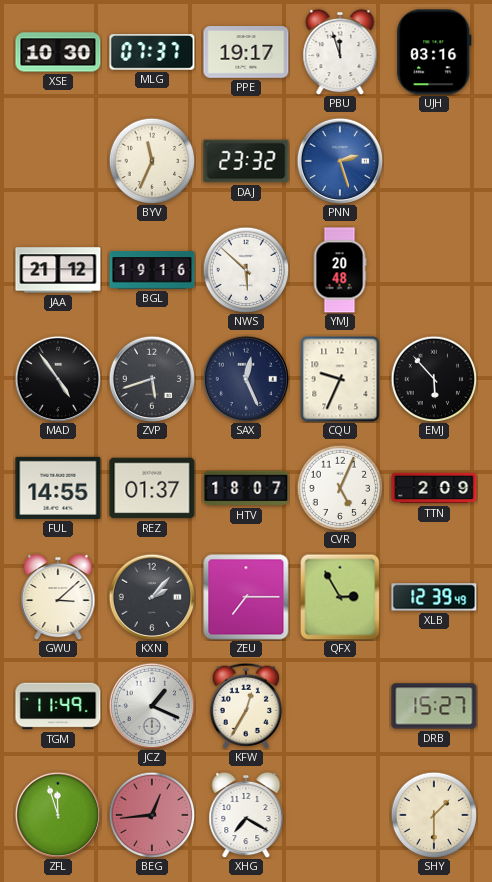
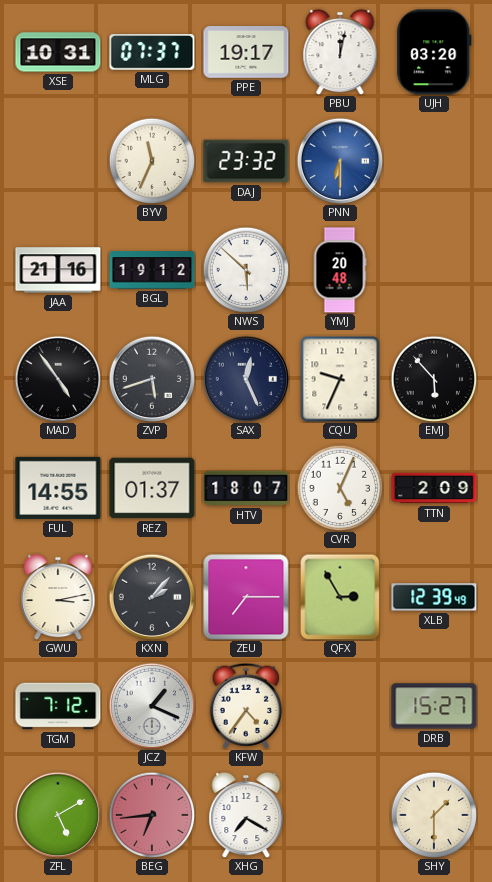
XSE: 10:30 -> 10:31
PBU: 11:57 -> 12:02
UJH: 03:16 -> 03:20
PNN: 2:27 -> 6:30
JAA: 21:12 -> 21:16
BGL: 19:16 -> 19:12
GWU: 3:08 -> 3:13
TGM: 11:49 -> 7:12
KFW: 12:35 -> 4:36
ZFL: 11:57 -> 5:10
BEG: 12:44 -> 6:44
